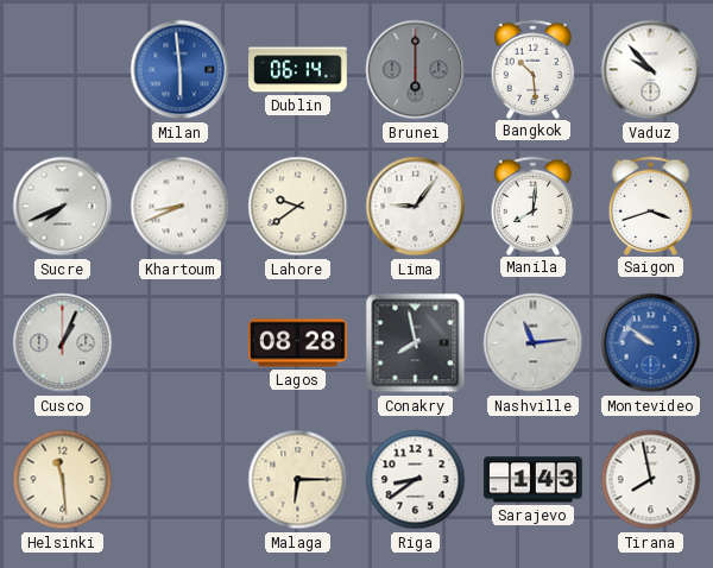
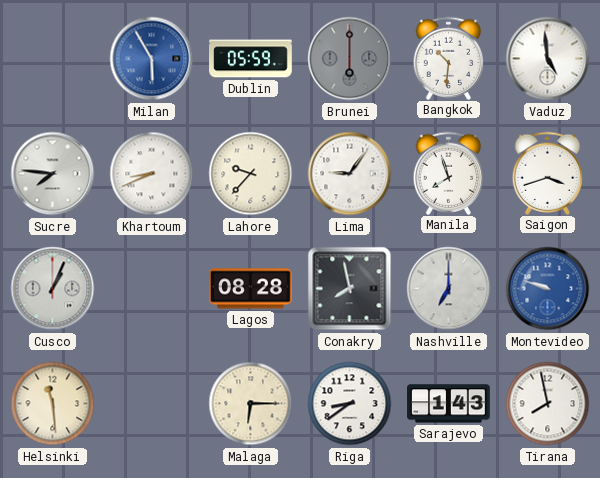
Milan: 5:59 -> 5:55
Dublin: 06:14 -> 05:59
Bangkok: 10:29 -> 10:31
Vaduz: 9:53 -> 4:59
Sucre: 7:41 -> 7:46
Lahore: 9:39 -> 9:37
Manila: 8:01 -> 7:57
Nashville: 11:14 -> 7:00
Montevideo: 9:51 -> 9:48
